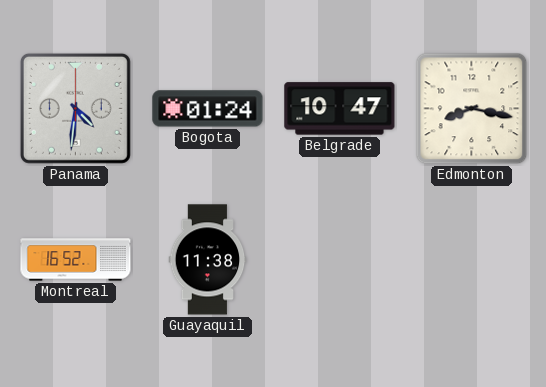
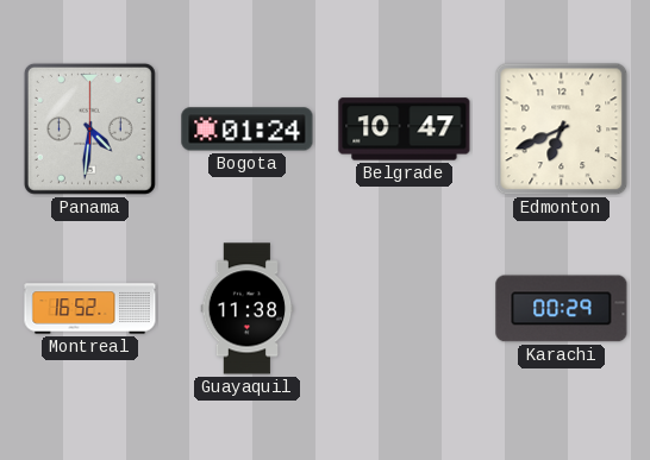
Edmonton: 8:17 -> 6:41
Karachi: none -> 00:29
